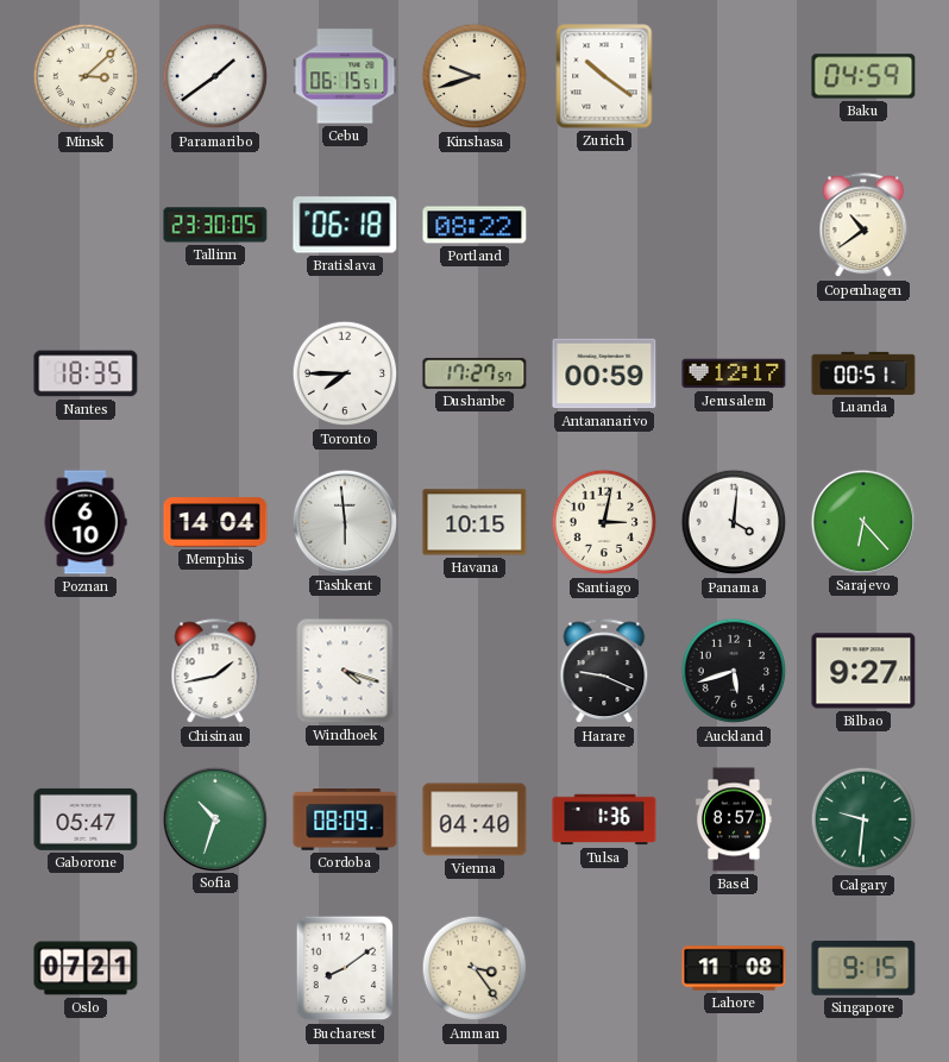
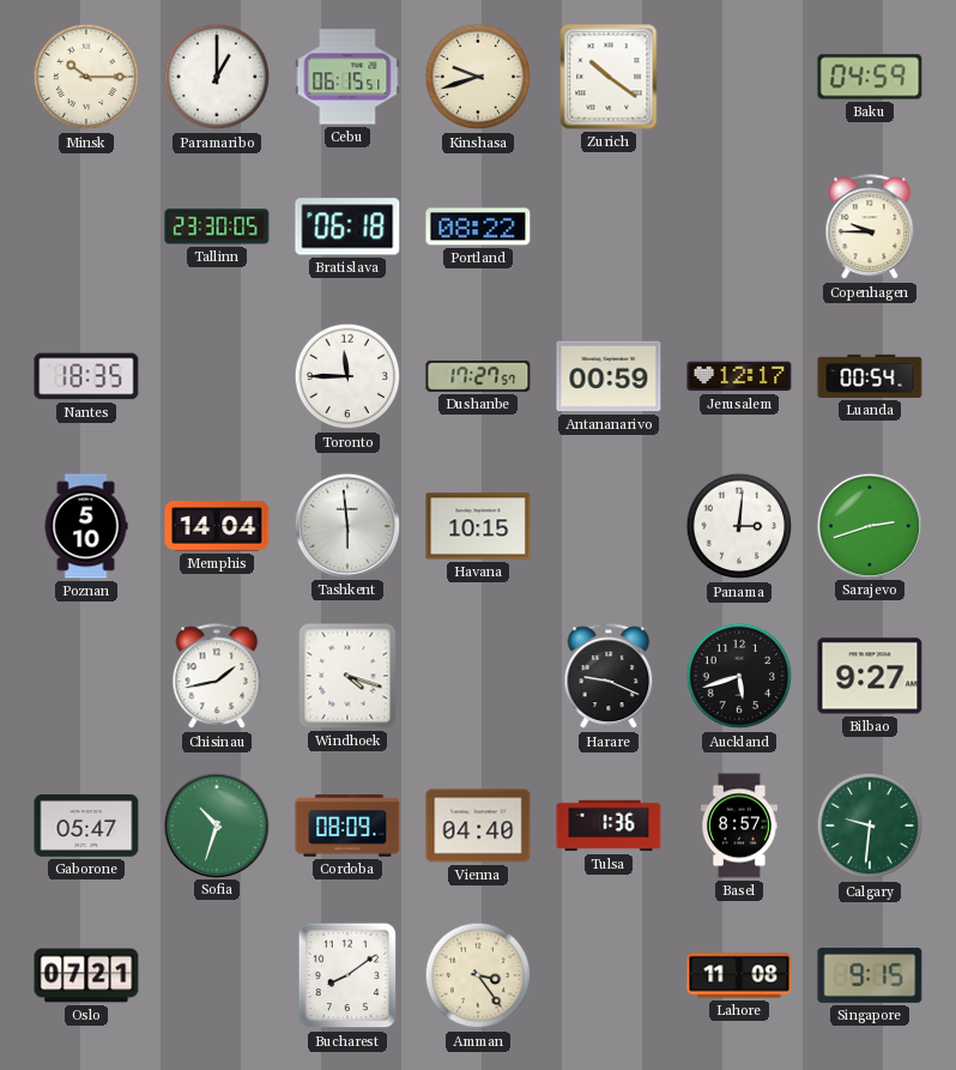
Minsk: 3:08 -> 10:15
Paramaribo: 1:39 -> 1:00
Copenhagen: 10:39 -> 9:45
Toronto: 7:45 -> 11:45
Luanda: 00:51 -> 00:54
Poznan: 6:10 -> 5:10
Santiago: 3:02 -> none
Panama: 4:01 -> 3:01
Sarajevo: 6:23 -> 2:42
